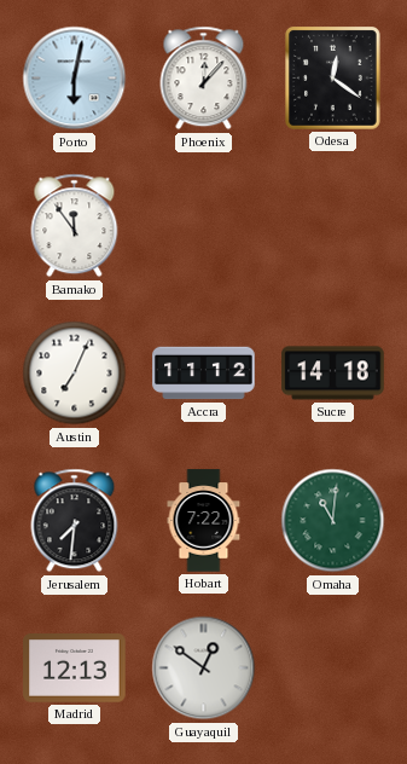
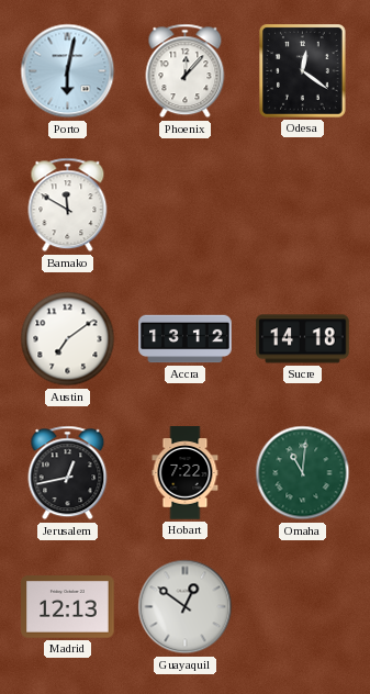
Bamako: 11:54 -> 11:50
Austin: 7:04 -> 7:09
Accra: 11:12 -> 13:12
Jerusalem: 7:31 -> 12:43
